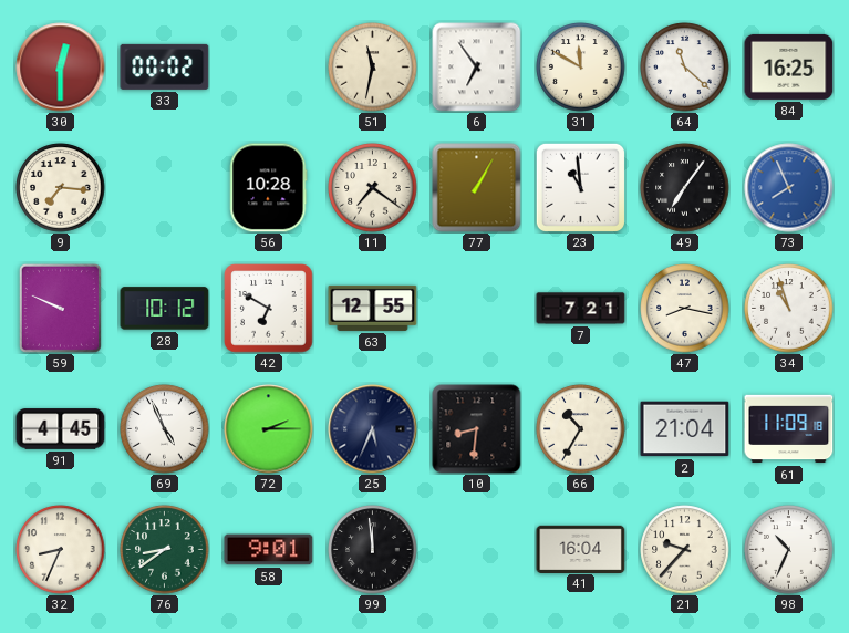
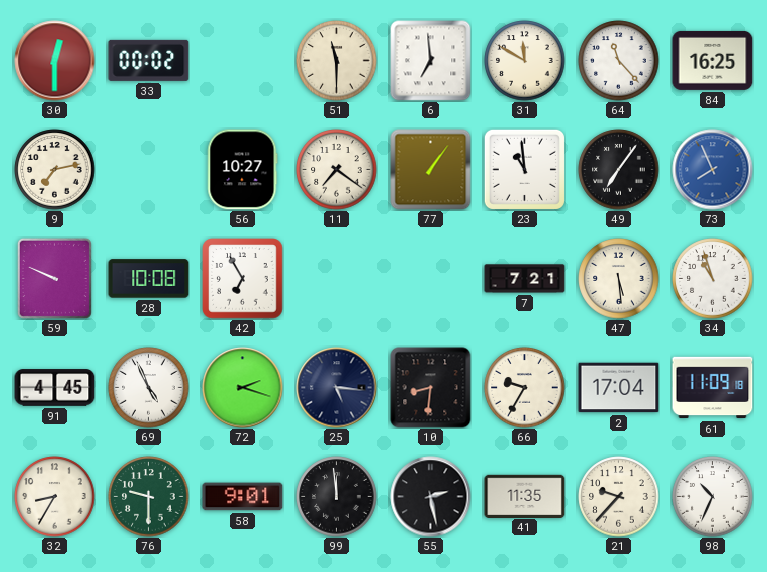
51: 11:32 -> 11:30
6: 6:54 -> 6:59
64: 11:22 -> 11:23
9: 7:16 -> 7:13
56: 10:28 -> 10:27
77: 1:05 -> 1:06
28: 10:12 -> 10:08
42: 6:50 -> 6:55
63: 12:55 -> none
47: 8:17 -> 5:29
72: 2:15 -> 2:18
25: 5:34 -> 5:16
66: 10:35 -> 9:35
2: 21:04 -> 17:04
32: 8:34 -> 8:35
76: 8:39 -> 9:30
55: none -> 2:28
41: 16:04 -> 11:35
